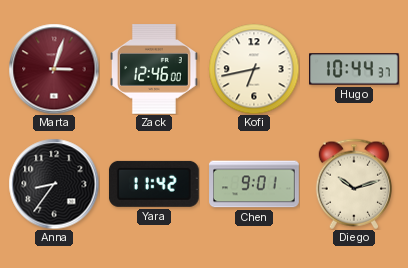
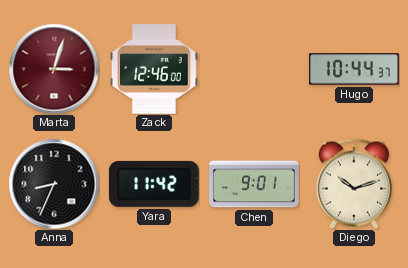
Kofi: 6:43 -> none
Anna: 8:36 -> 8:34
